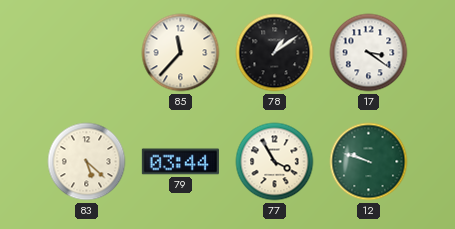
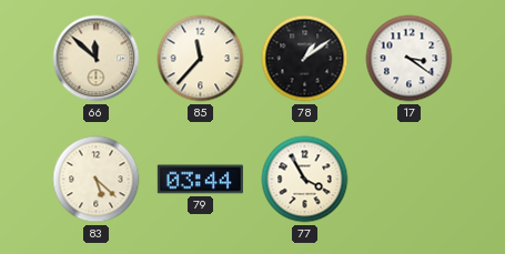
66: none -> 11:52
12: 9:48 -> none
